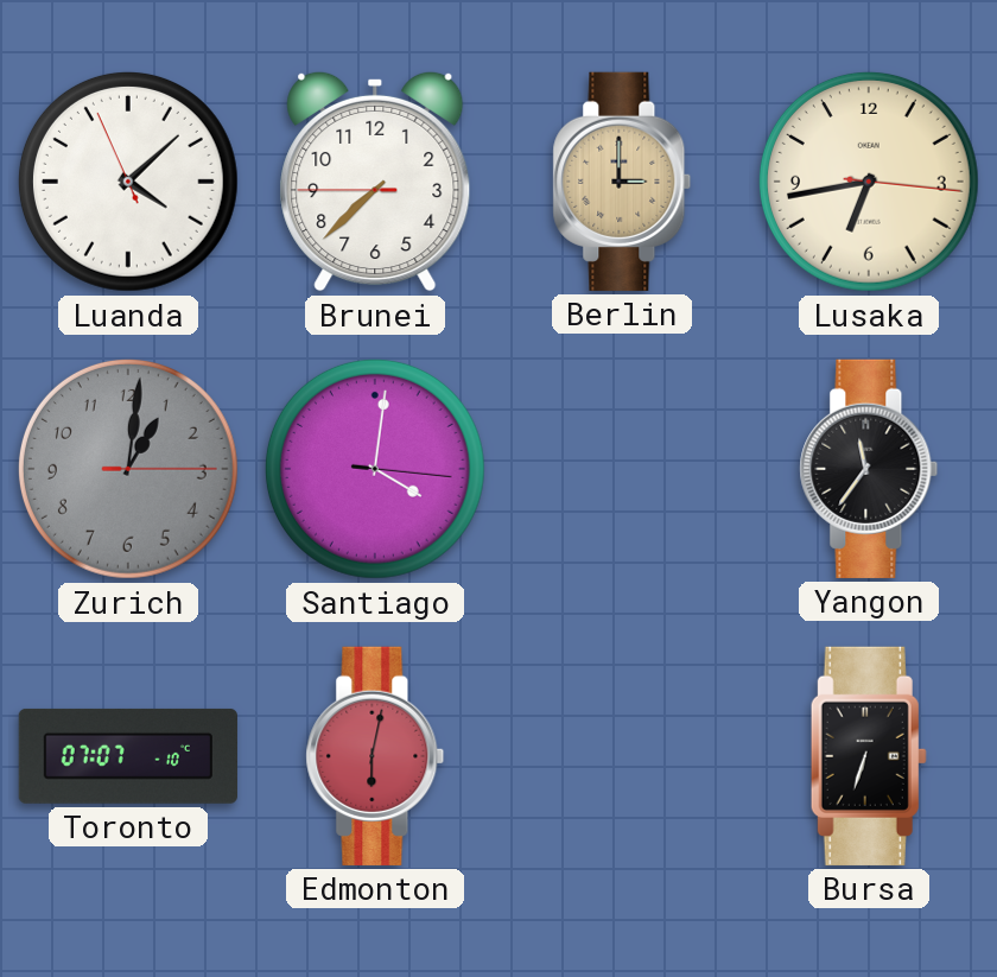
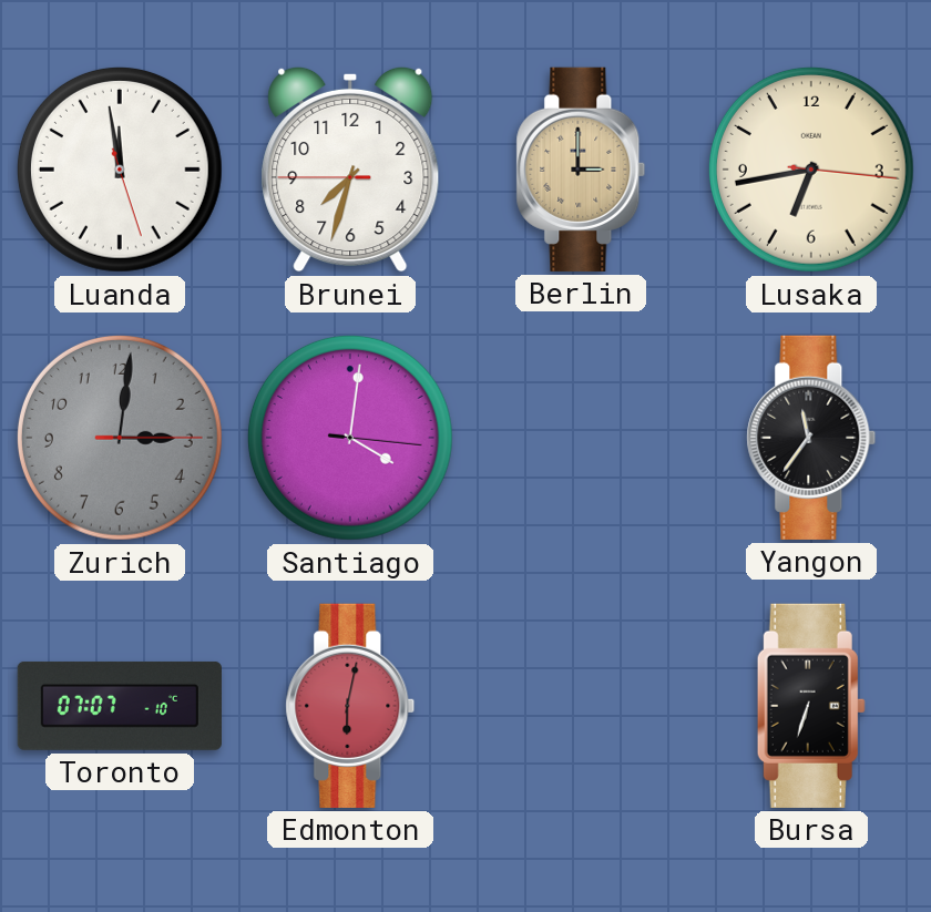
Luanda: 4:07 -> 11:58
Brunei: 7:37 -> 7:32
Zurich: 1:01 -> 3:01
